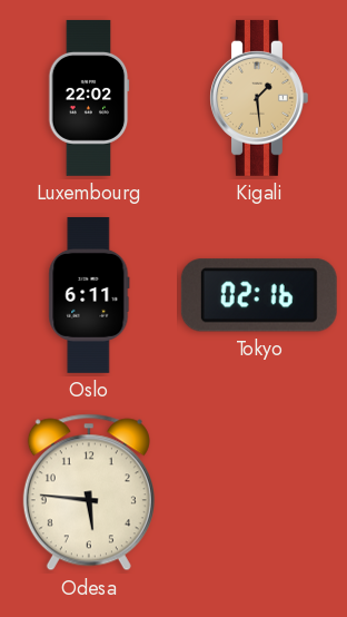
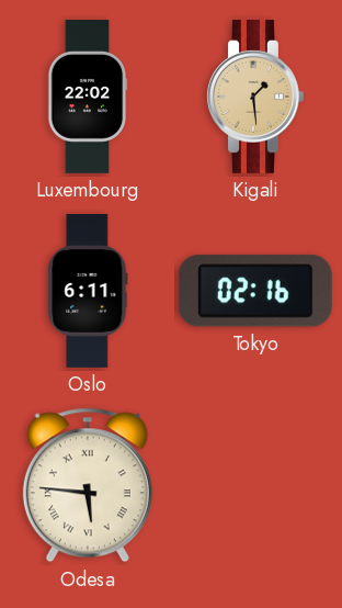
Odesa numerals: Arabic -> Roman
